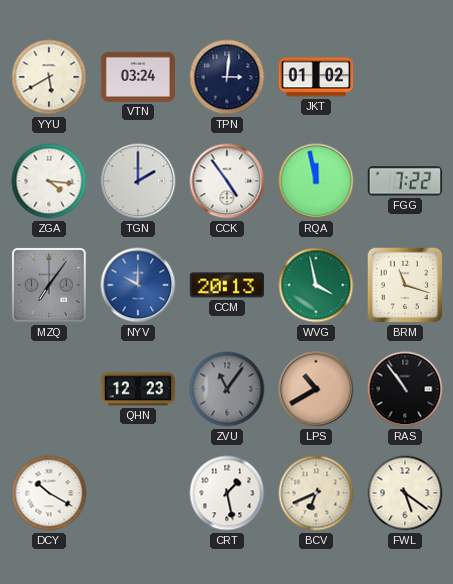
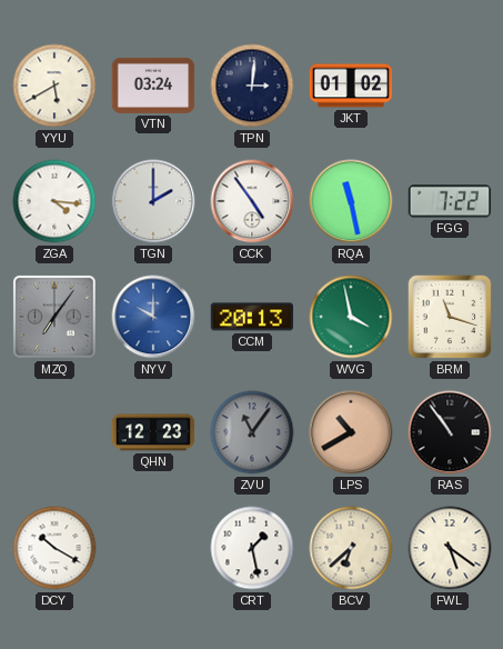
RQA: 11:58 -> 11:28
BCV: 6:41 -> 6:38
